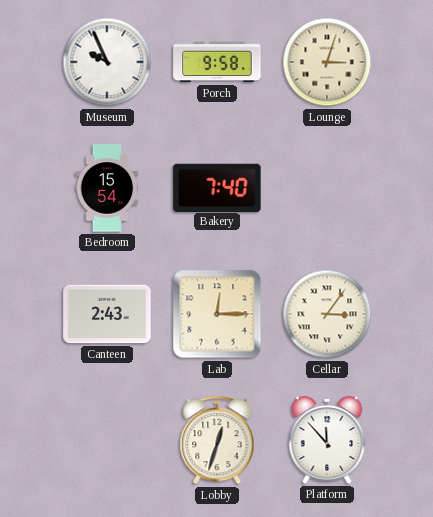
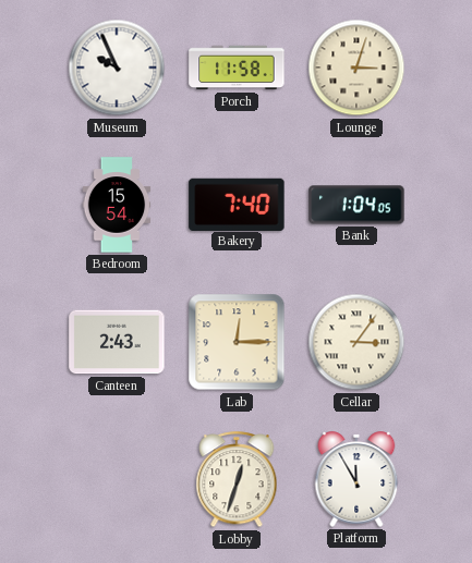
Porch: 9:58 -> 11:58
Bank: none -> 1:04
Platform: 11:53 -> 11:55
